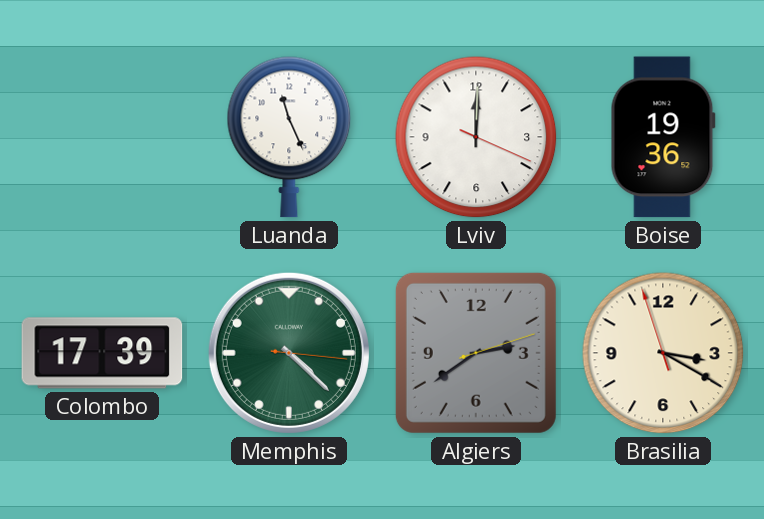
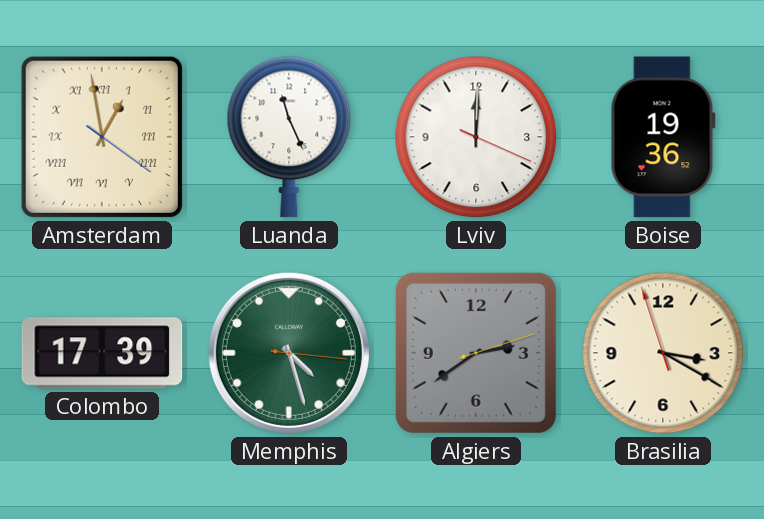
Amsterdam: none -> 12:58
Memphis: 4:22 -> 4:27
